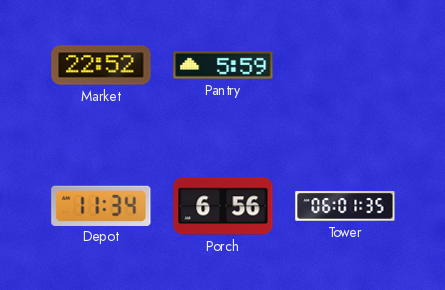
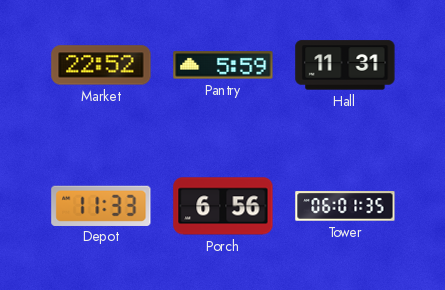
Hall: none -> 11:31
Depot: 11:34 -> 11:33
